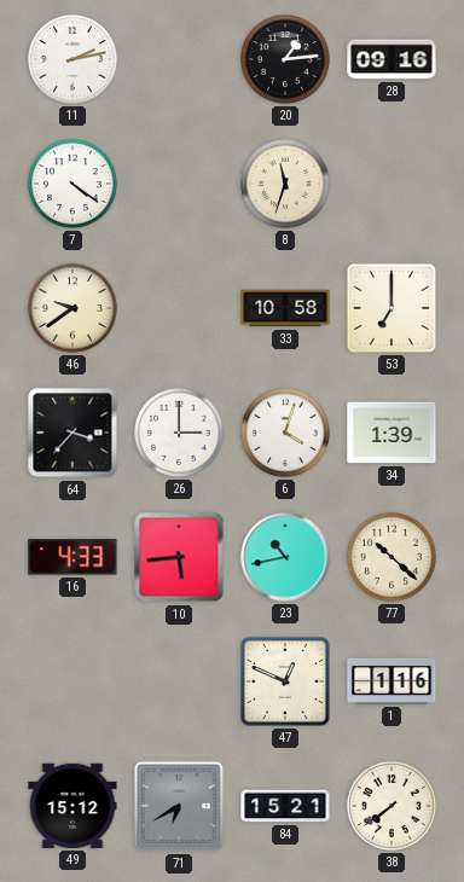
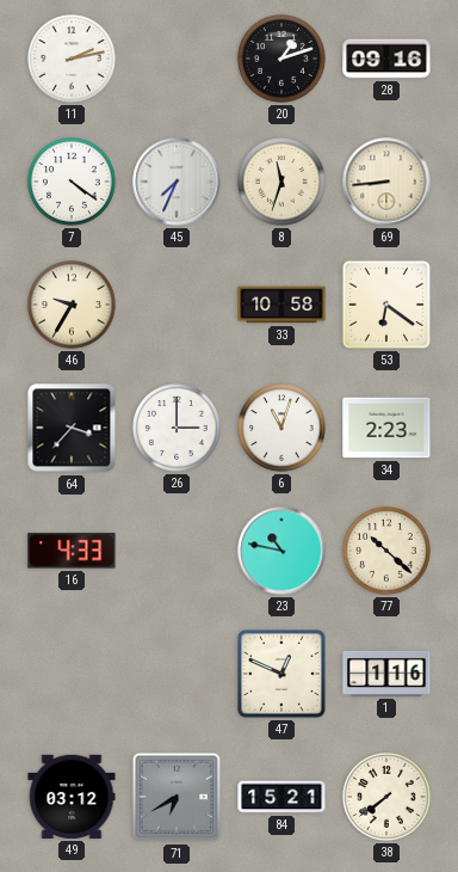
20: 1:14 -> 1:12
45: none -> 7:34
69: none -> 8:44
46: 9:39 -> 9:35
53: 7:00 -> 6:21
6: 4:03 -> 11:03
34: 1:39 -> 2:23
10: 5:44 -> none
23: 10:43 -> 10:47
49: 15:12 -> 03:12
